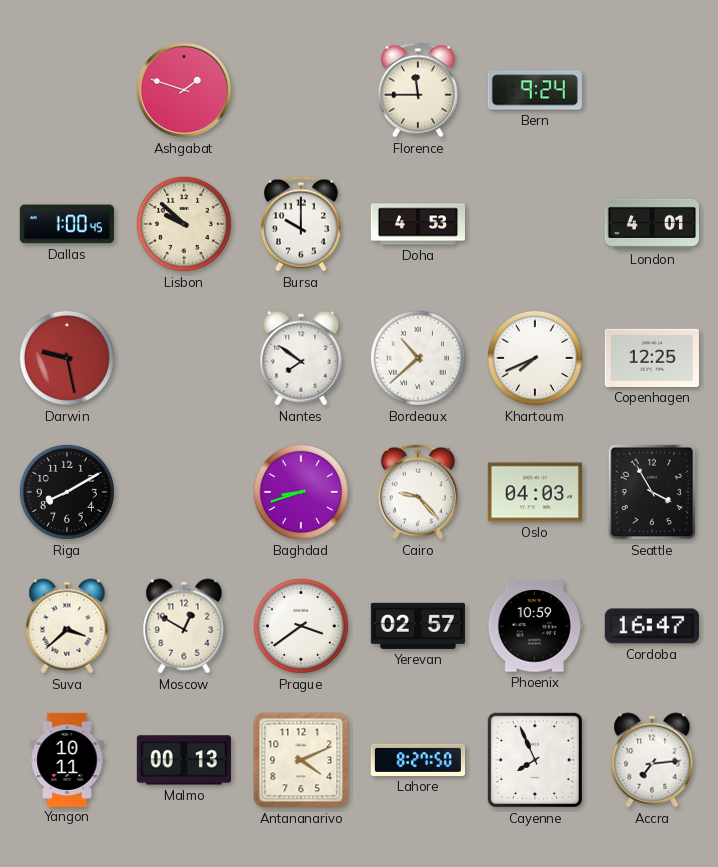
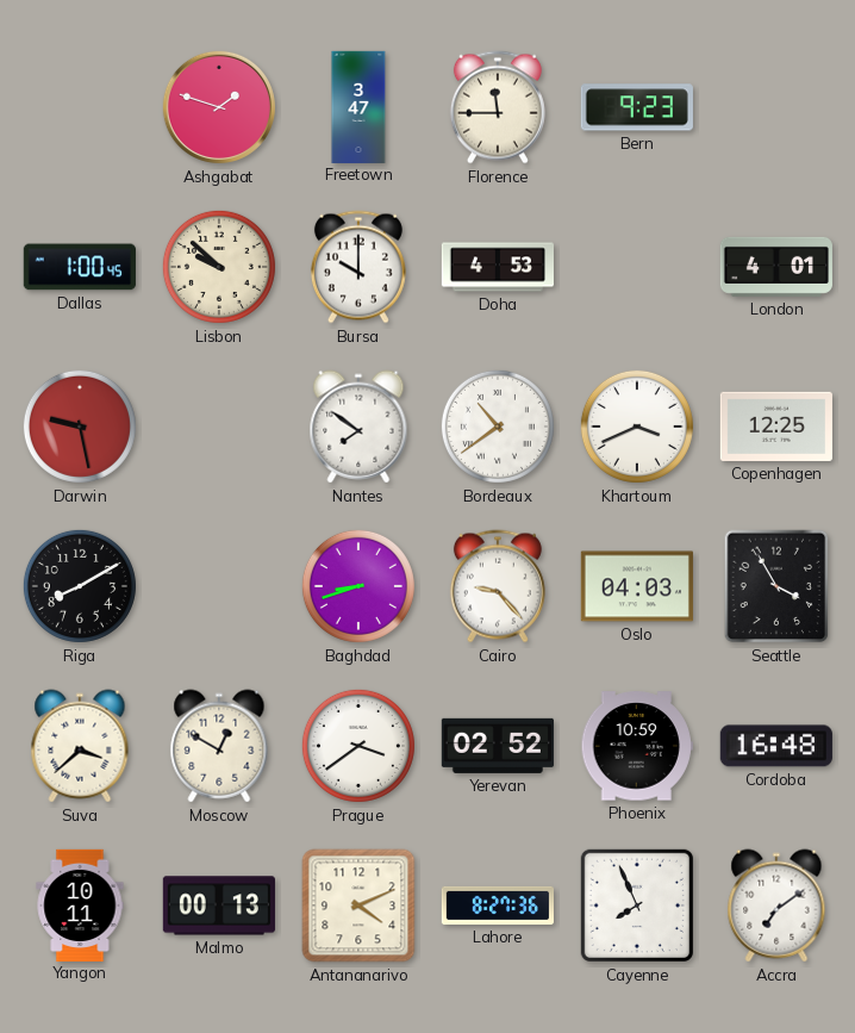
Freetown: none -> 3:47
Bern: 9:24 -> 9:23
Bordeaux: 10:38 -> 10:39
Khartoum: 7:41 -> 3:41
Yerevan: 02:57 -> 02:52
Cordoba: 16:47 -> 16:48
Lahore: 8:27:50 -> 8:27:36
Accra: 7:14 -> 7:09
